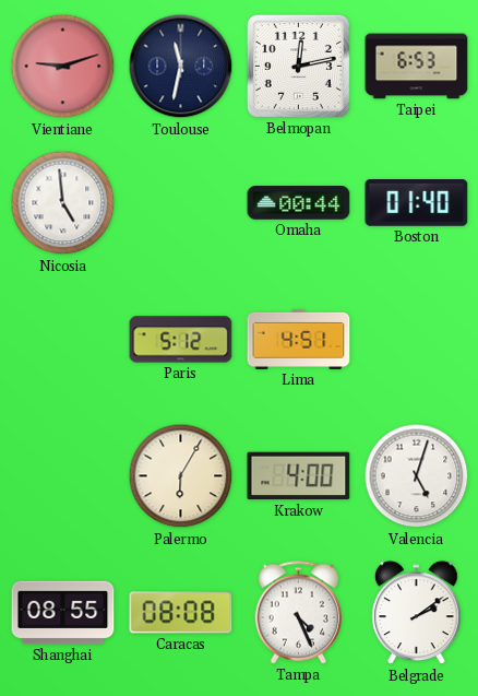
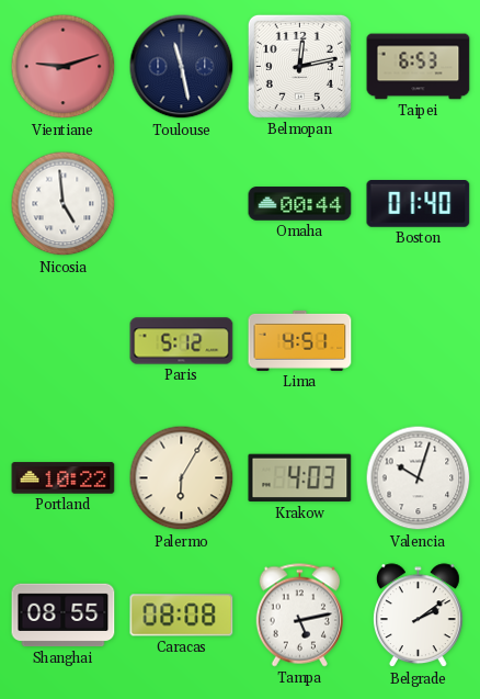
Toulouse: 11:32 -> 11:28
Portland: none -> 10:22
Krakow: 4:00 -> 4:03
Valencia: 5:03 -> 10:03
Tampa: 4:26 -> 5:13
